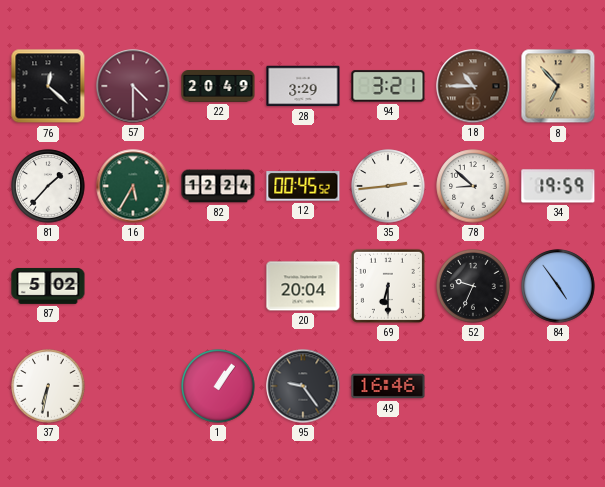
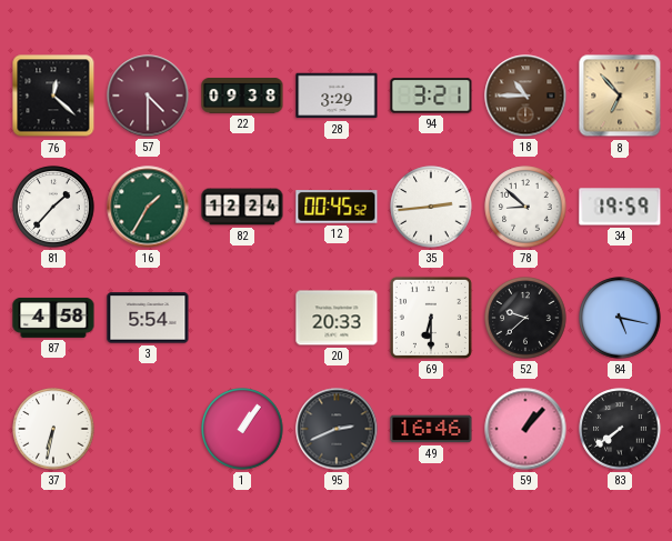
22: 20:49 -> 09:38
16: 5:35 -> 1:35
87: 5:02 -> 4:58
3: none -> 5:54
20: 20:04 -> 20:33
52: 9:34 -> 9:38
84: 4:54 -> 5:17
95: 9:24 -> 2:41
59: none -> 1:07
83: none -> 7:39
